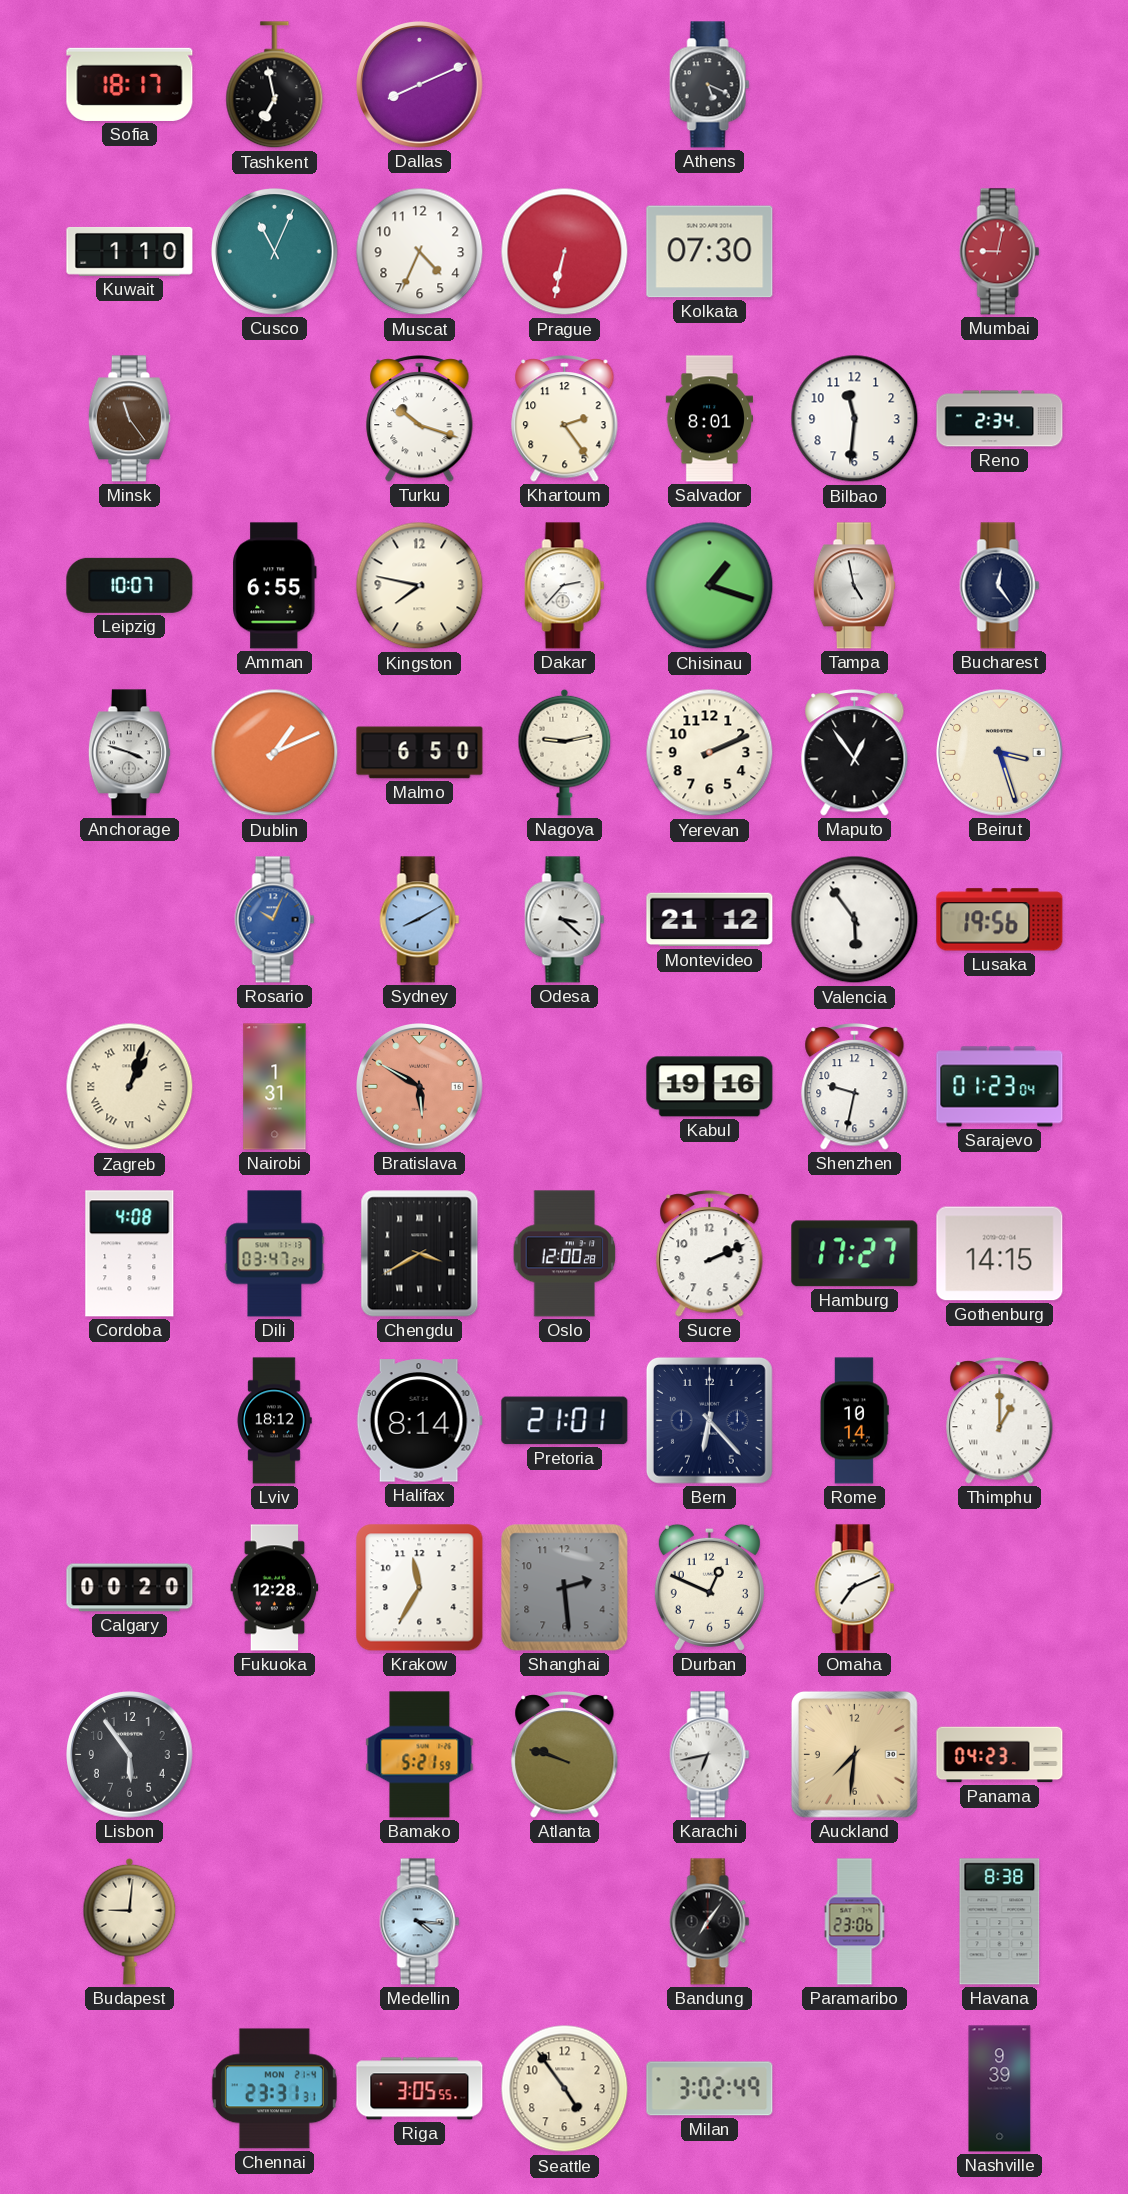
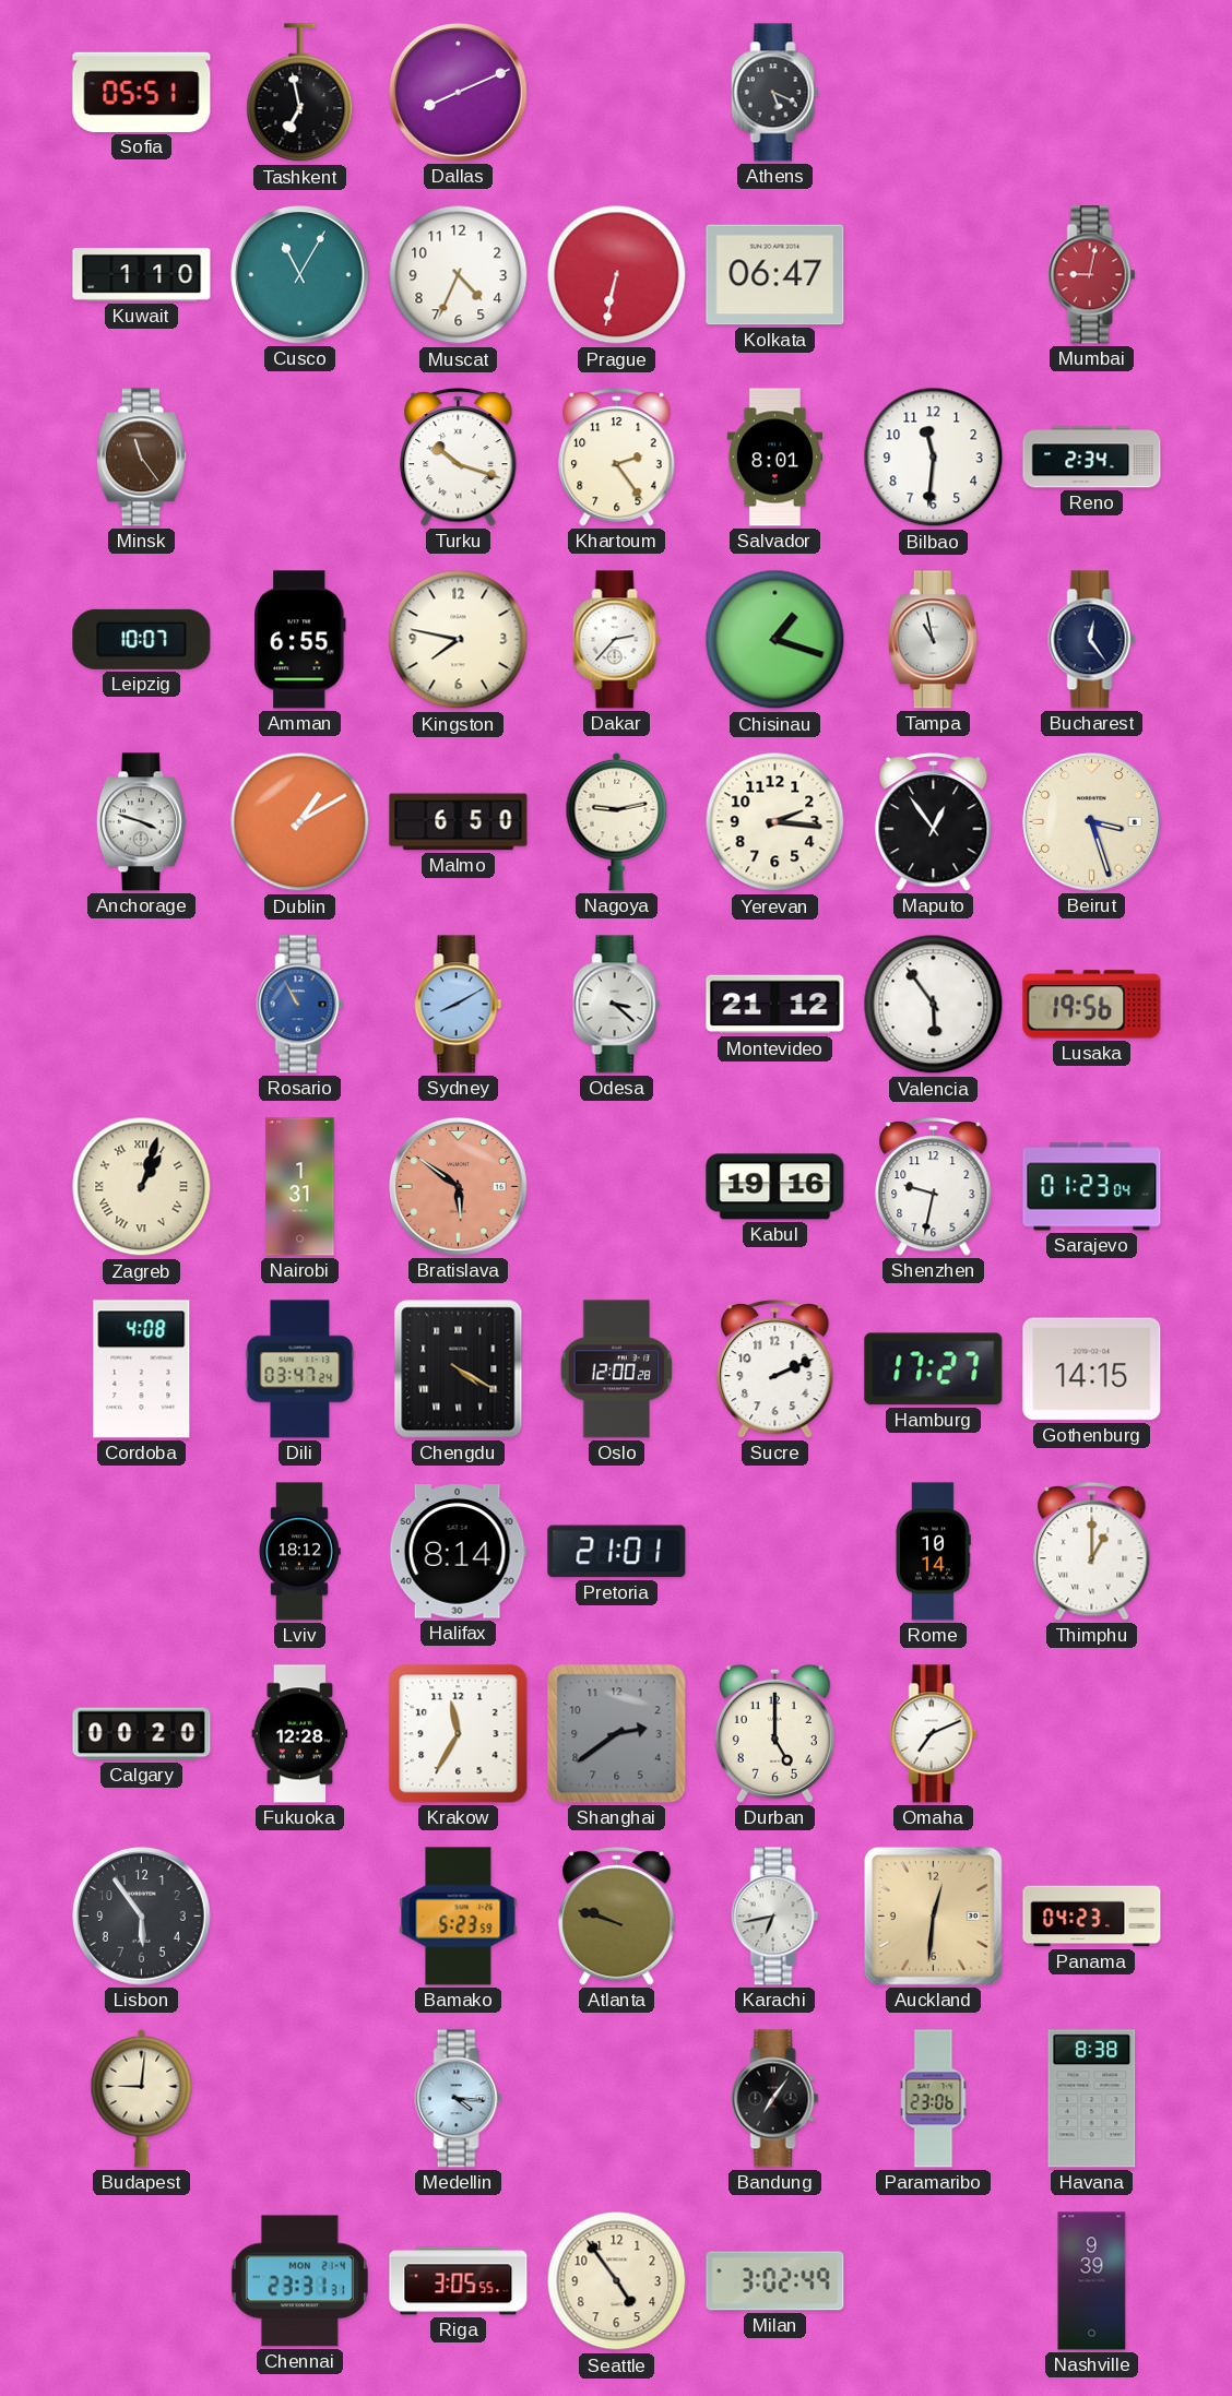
Sofia: 18:17 -> 05:51
Cusco: 11:04 -> 11:05
Kolkata: 07:30 -> 06:47
Tampa: 4:58 -> 10:58
Dublin: 1:11 -> 1:10
Yerevan: 2:11 -> 2:16
Rosario: 10:04 -> 10:55
Bratislava: 5:50 -> 5:51
Chengdu: 3:40 -> 4:20
Bern: 6:23 -> none
Shanghai: 2:29 -> 2:39
Durban: 12:49 -> 5:00
Bamako: 5:21 -> 5:23
Auckland: 7:31 -> 12:31
